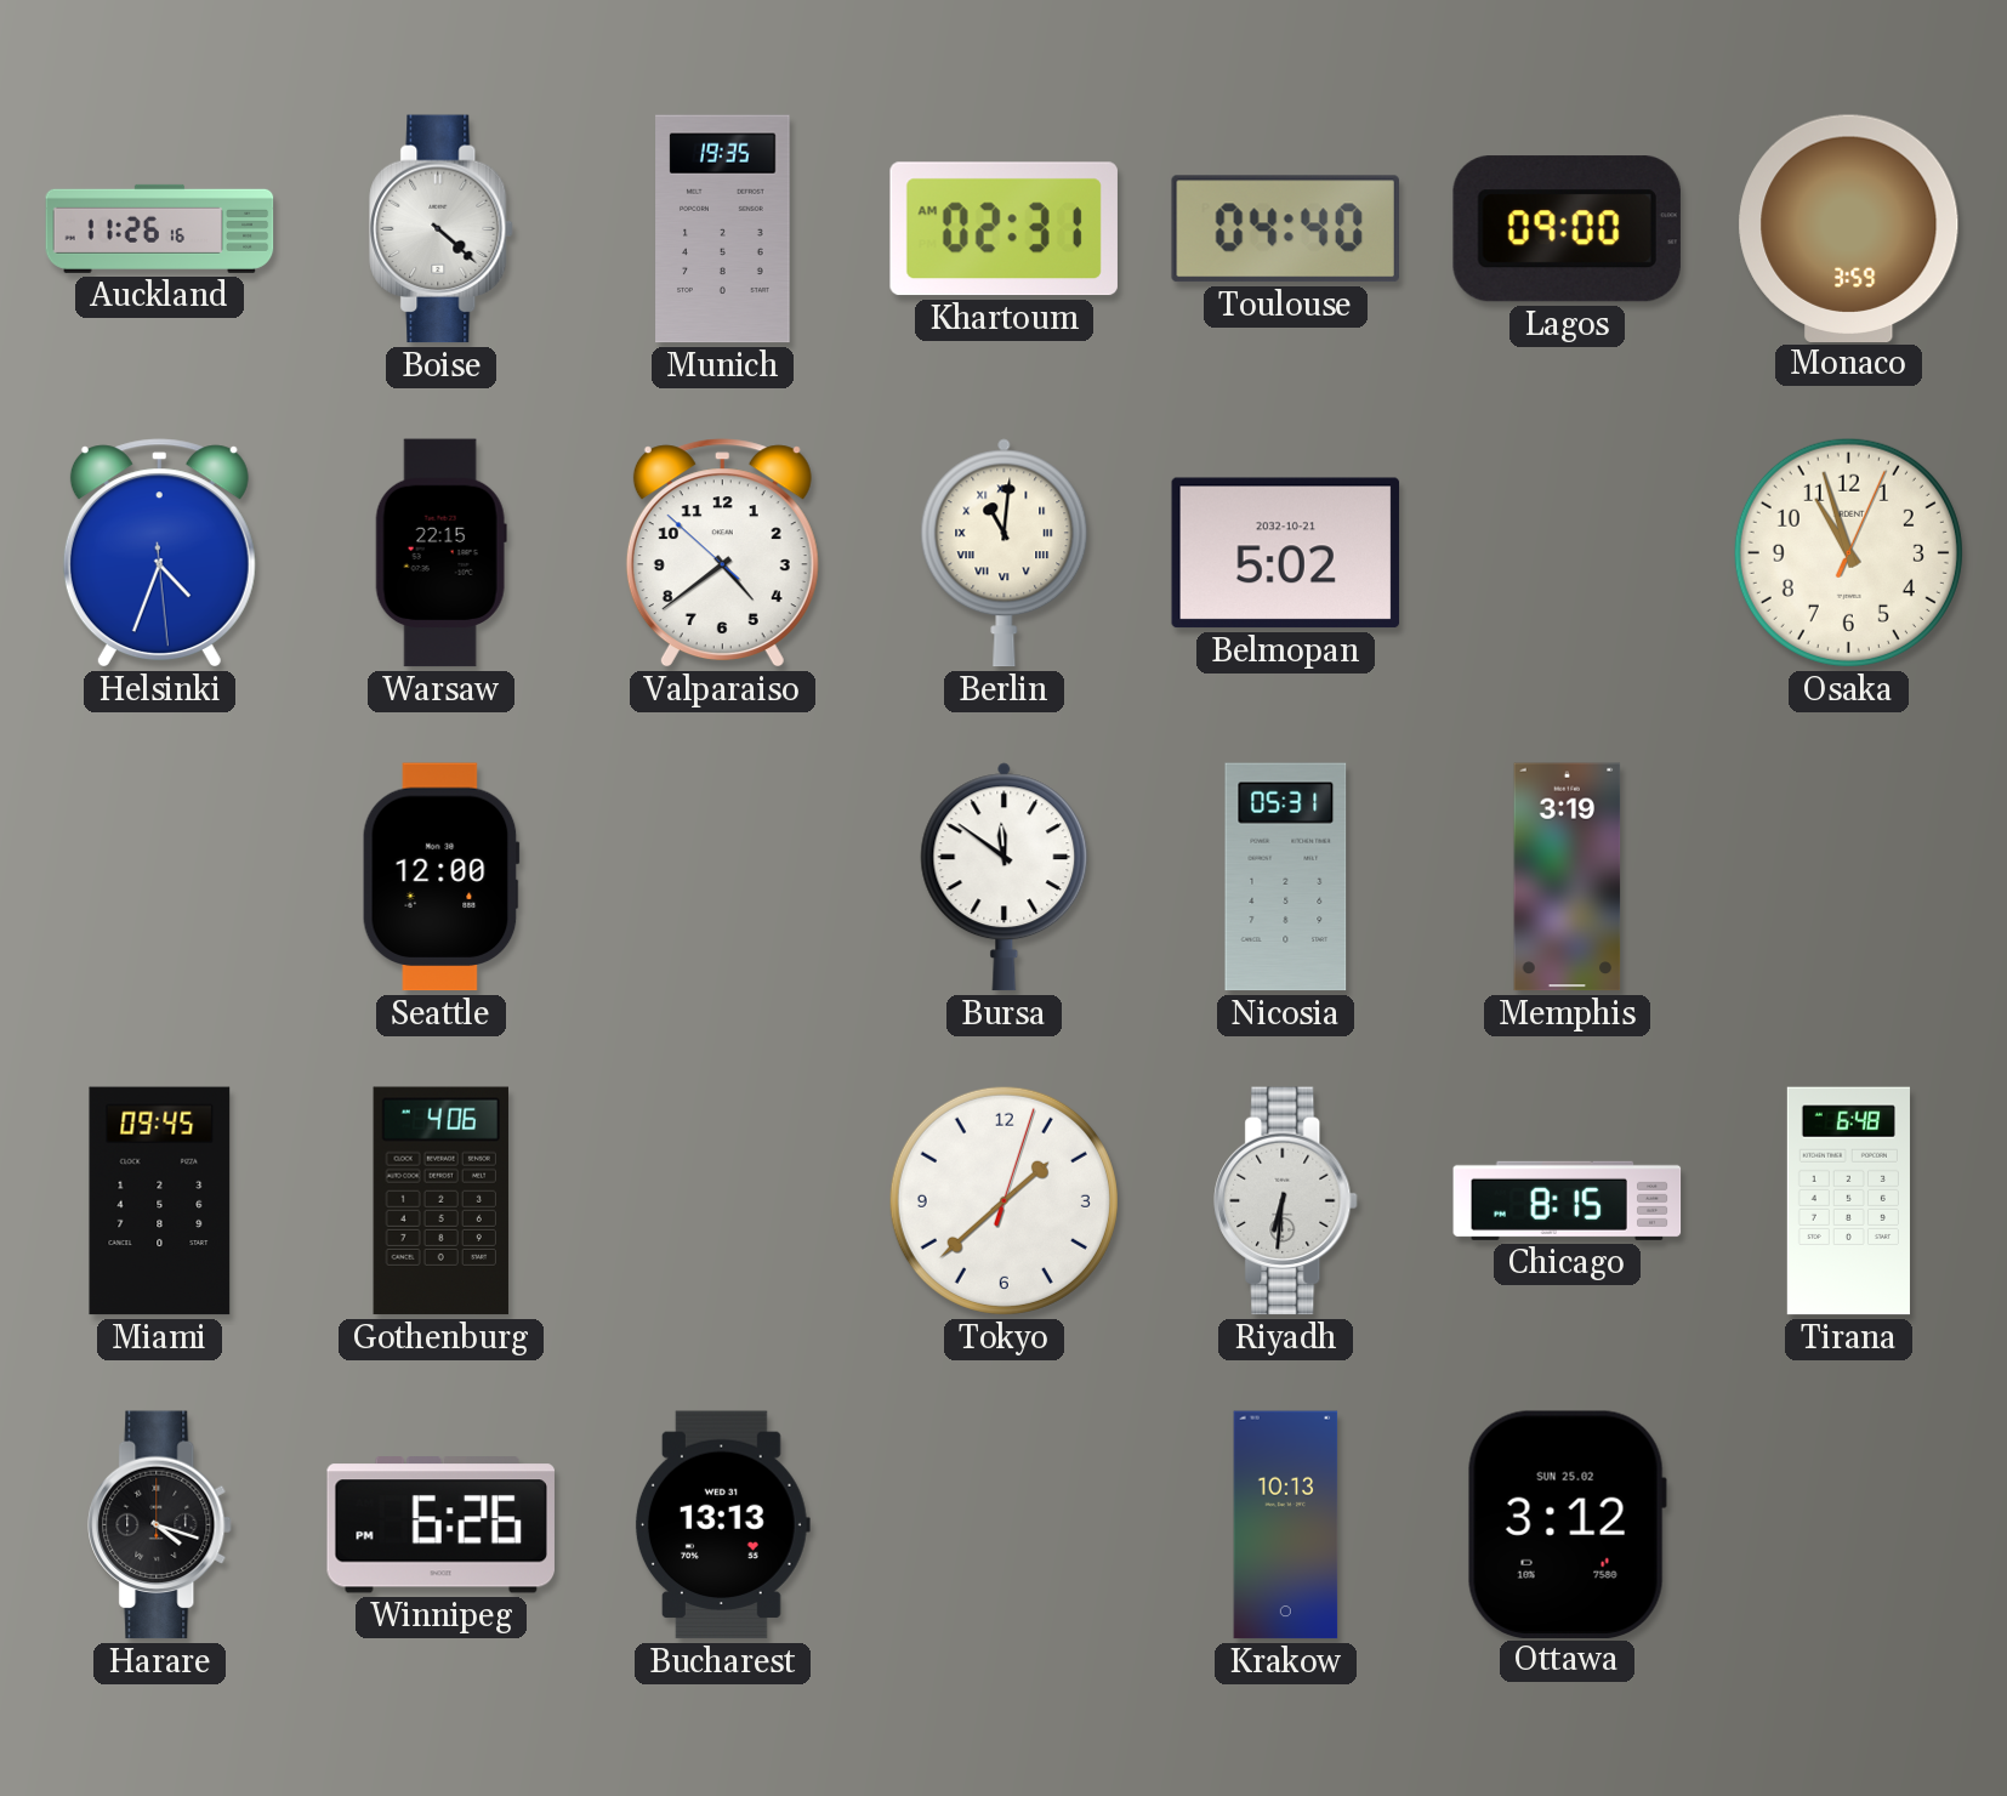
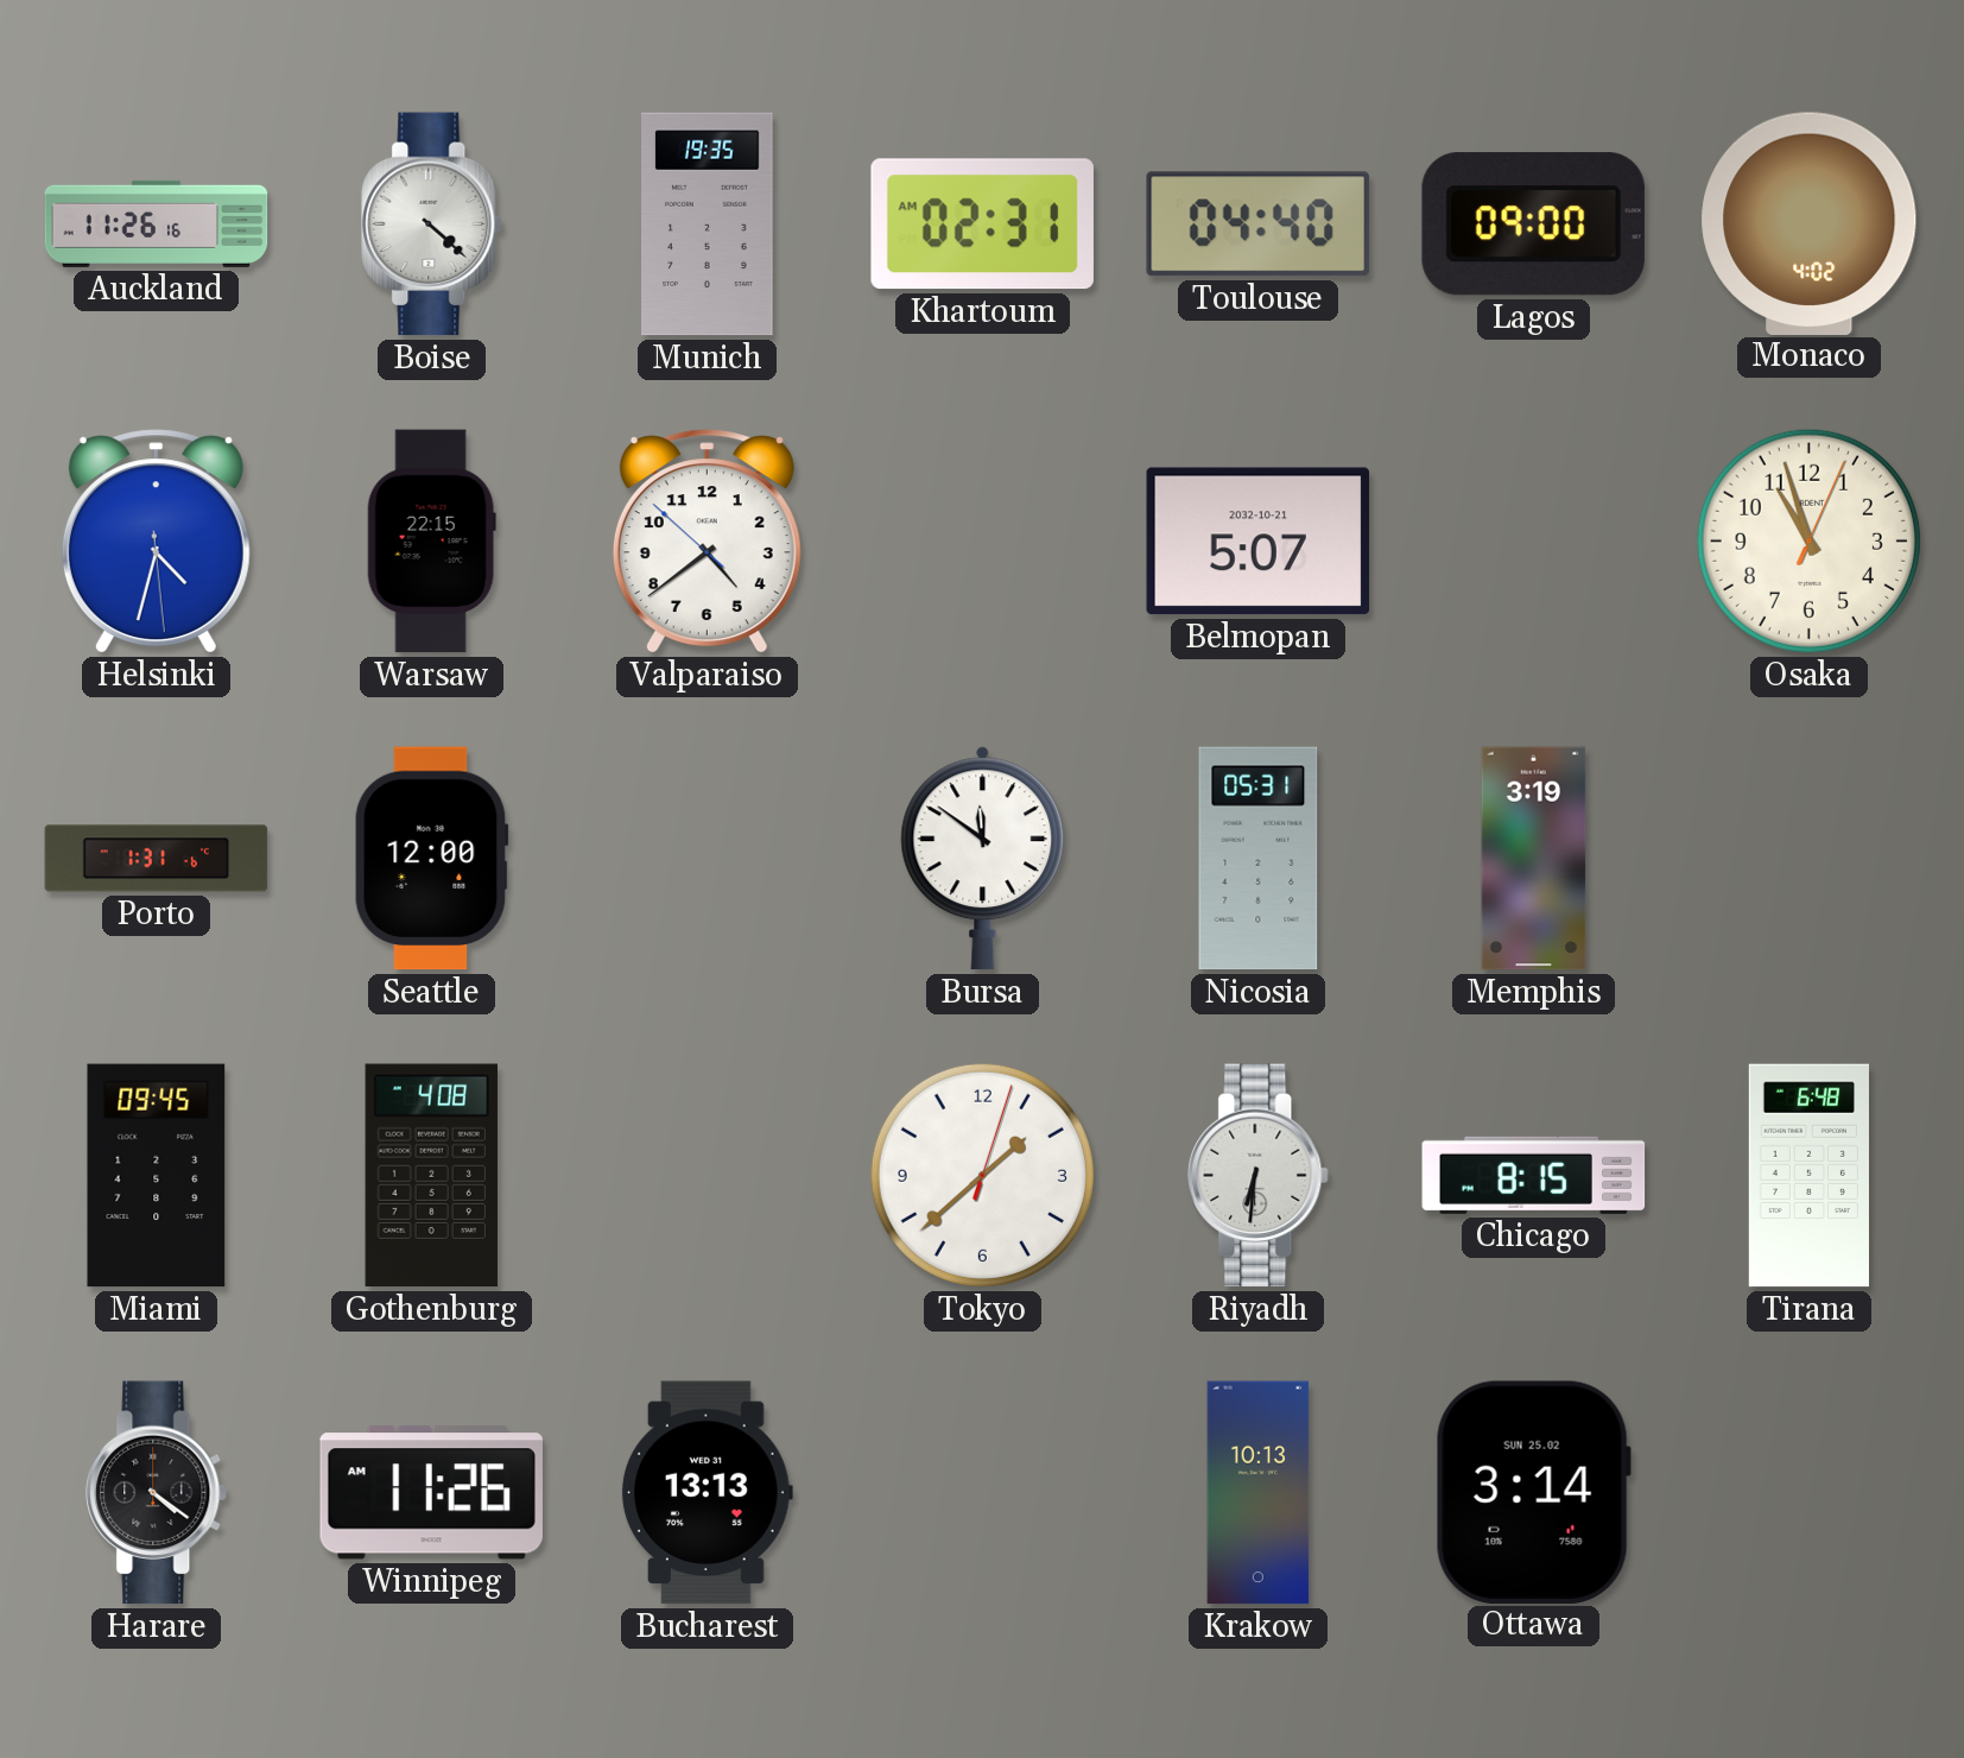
Monaco: 3:59 -> 4:02
Helsinki: 4:33 -> 4:32
Berlin: 11:01 -> none
Belmopan: 5:02 -> 5:07
Porto: none -> 1:31
Gothenburg: 4:06 -> 4:08
Harare: 4:18 -> 4:21
Winnipeg: 6:26 -> 11:26
Ottawa: 3:12 -> 3:14
